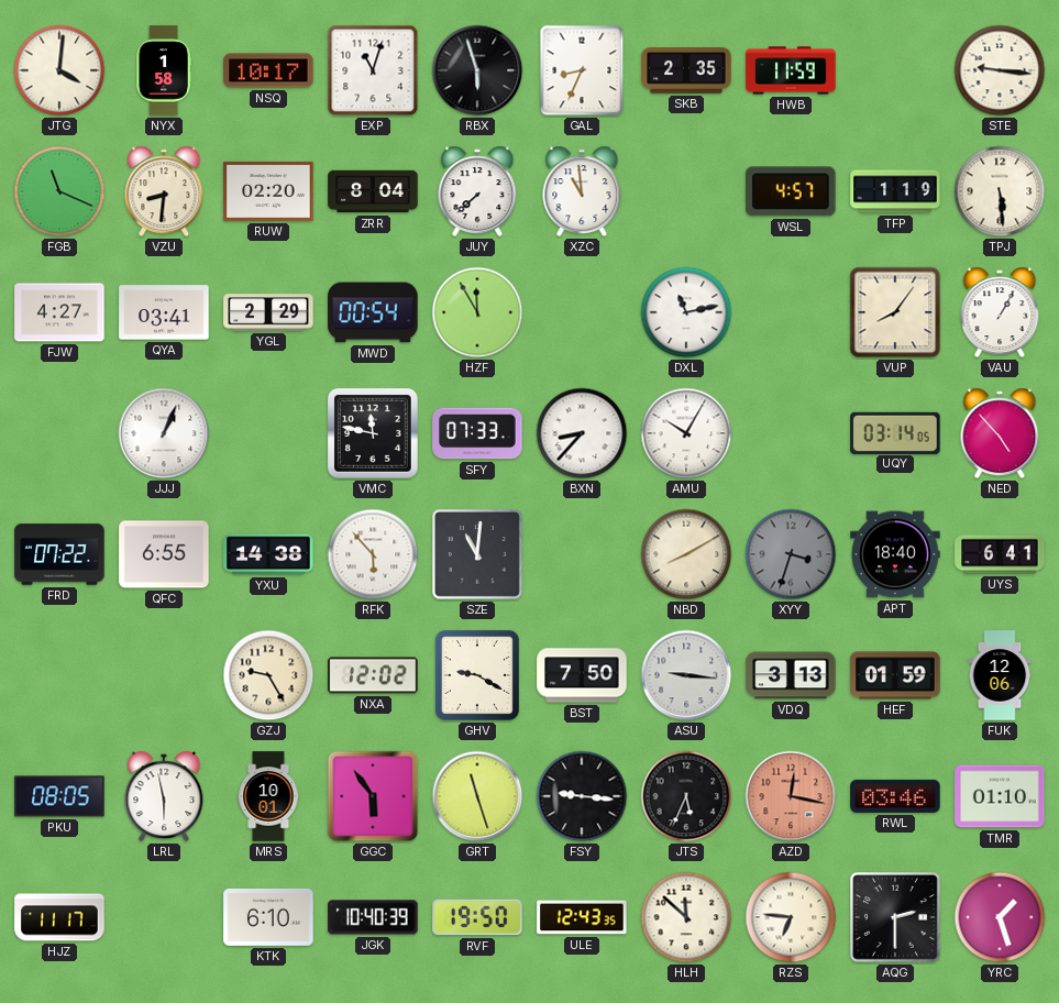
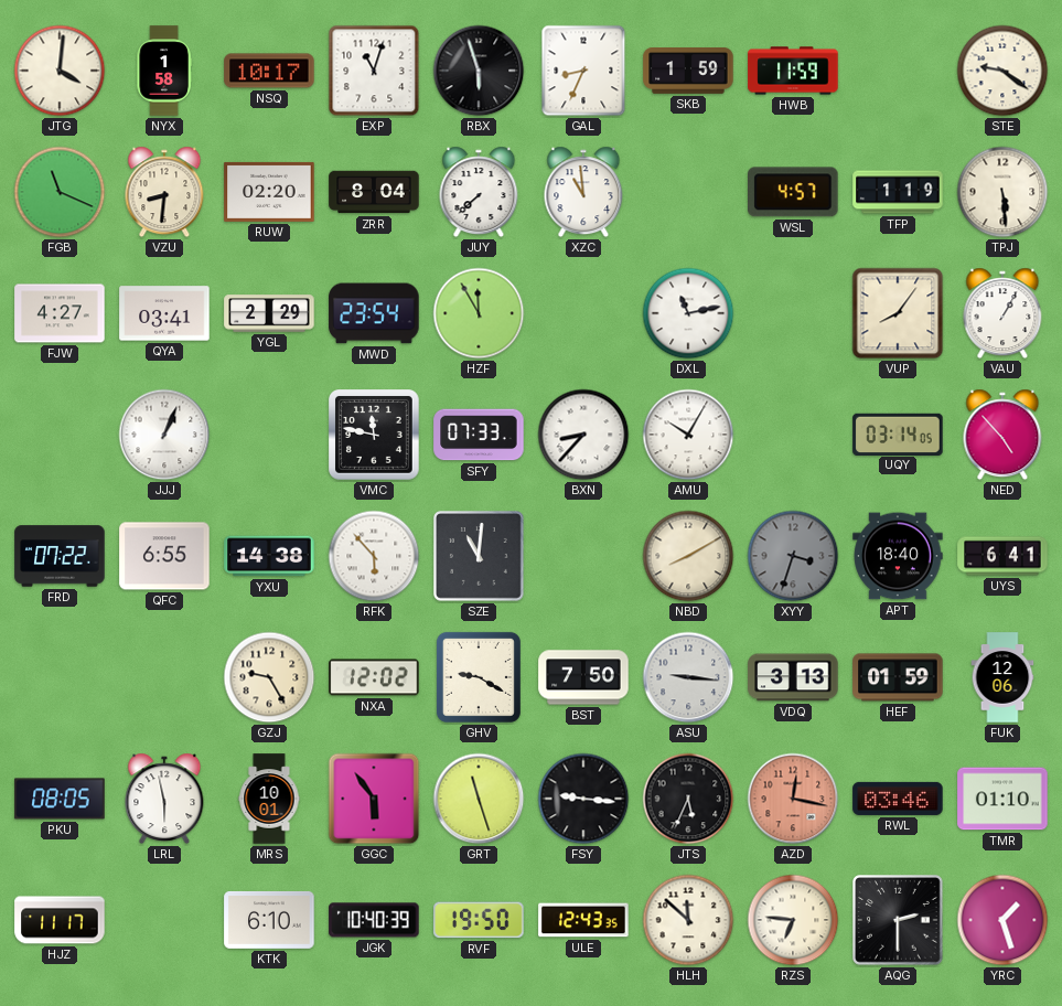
SKB: 2:35 -> 1:59
STE: 9:16 -> 9:21
MWD: 00:54 -> 23:54
